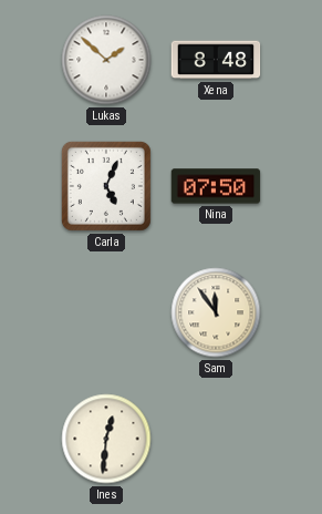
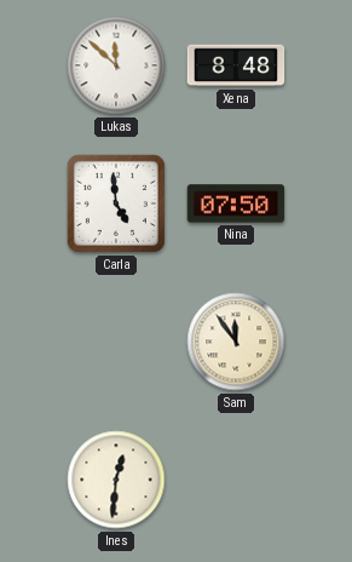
Lukas: 1:52 -> 11:52
Carla: 5:04 -> 4:59
